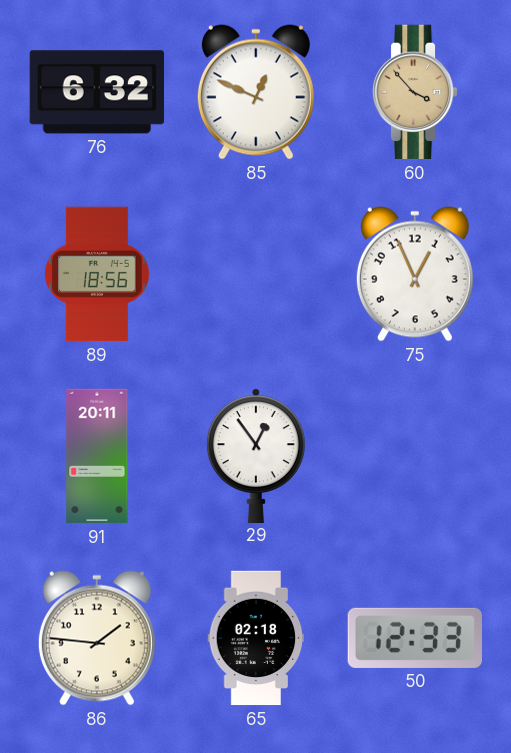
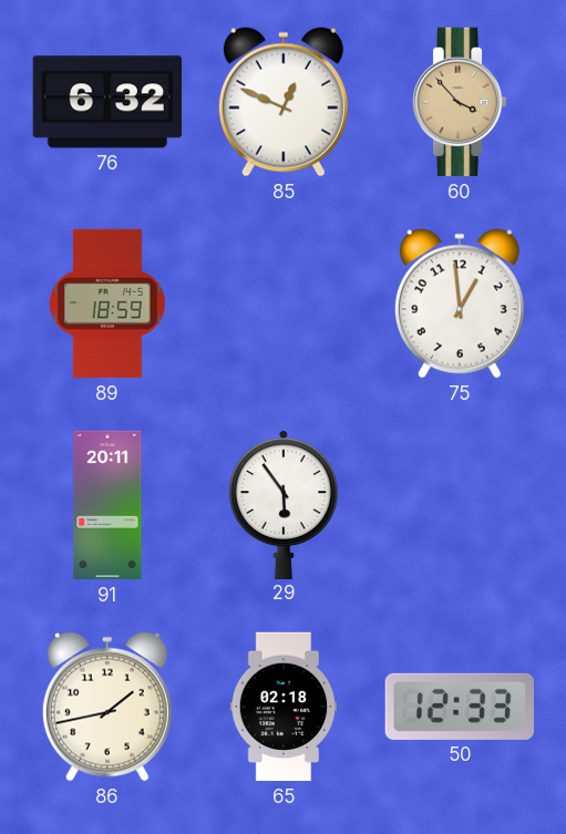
89: 18:56 -> 18:59
75: 12:56 -> 12:59
29: 12:54 -> 5:54
86: 1:46 -> 1:43
